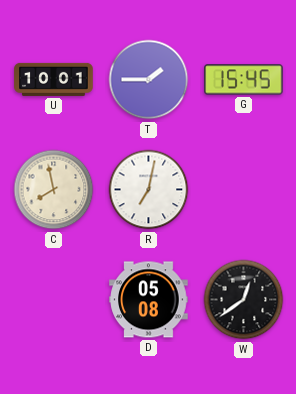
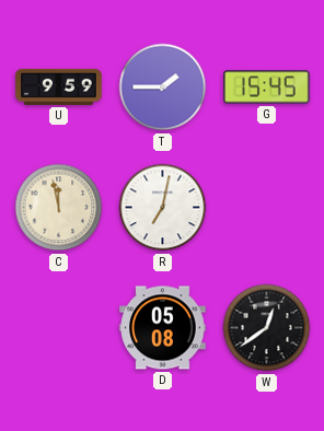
U: 10:01 -> 9:59
C: 7:58 -> 11:58
